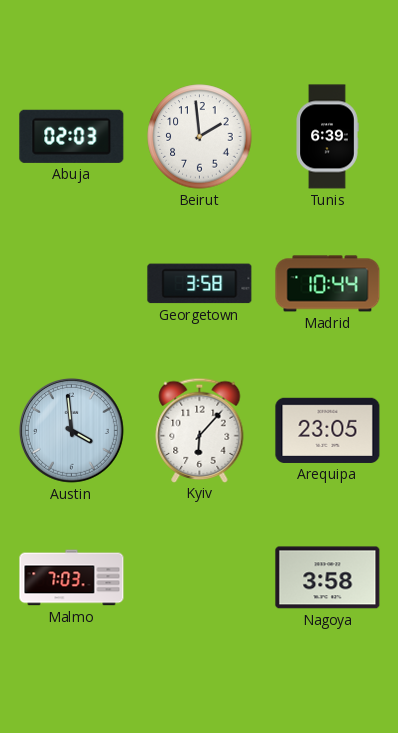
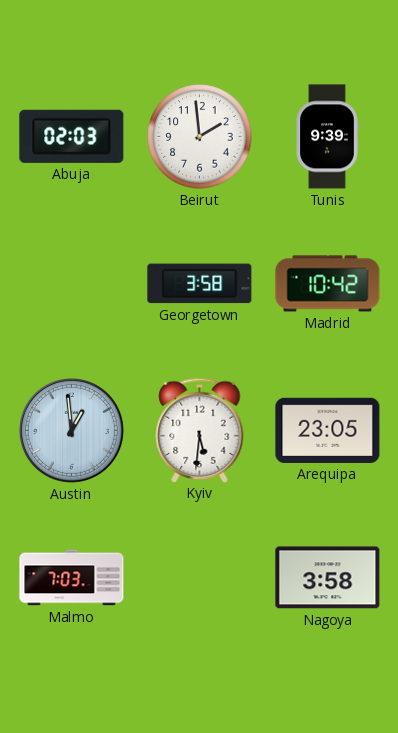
Tunis: 6:39 -> 9:39
Madrid: 10:44 -> 10:42
Austin: 3:59 -> 12:59
Kyiv: 6:07 -> 5:31
